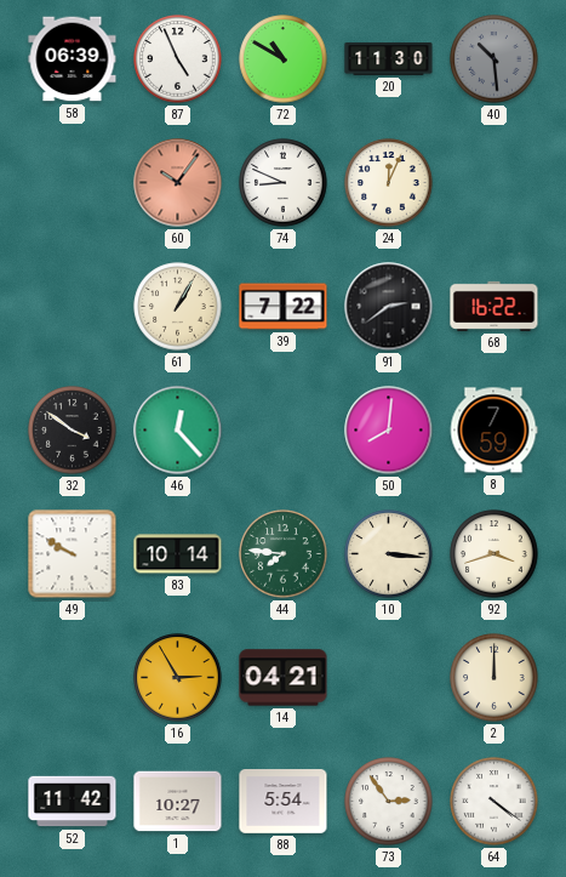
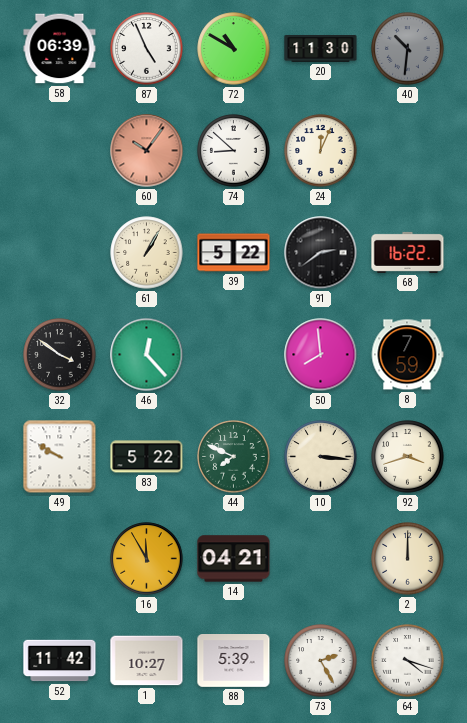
40: 10:29 -> 10:31
74: 8:49 -> 8:52
39: 7:22 -> 5:22
50: 8:01 -> 7:59
83: 10:14 -> 5:22
44: 7:46 -> 7:49
16: 2:55 -> 11:55
88: 5:54 -> 5:39
73: 2:54 -> 2:25
64: 4:21 -> 4:18
